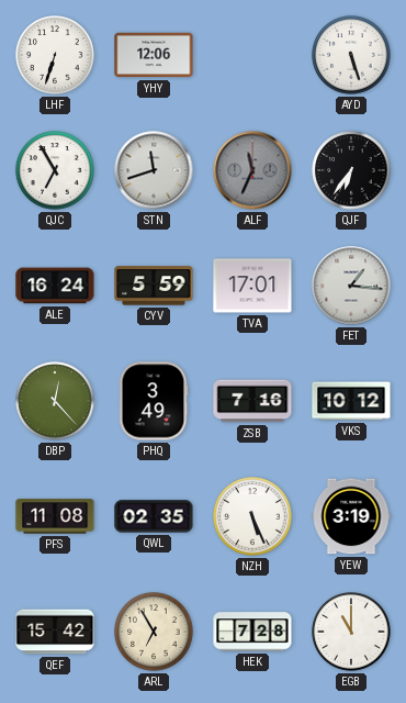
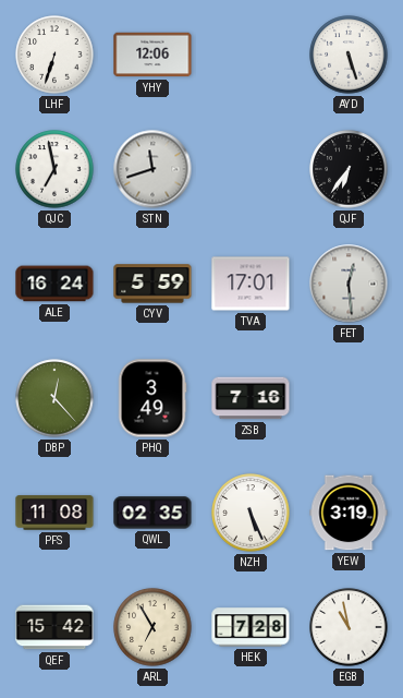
QJC: 6:55 -> 6:58
ALF: 11:34 -> none
FET: 1:16 -> 12:29
VKS: 10:12 -> none
EGB: 11:00 -> 10:58
